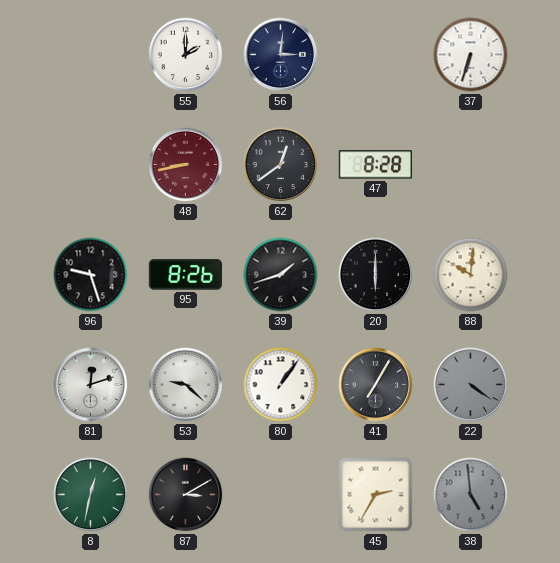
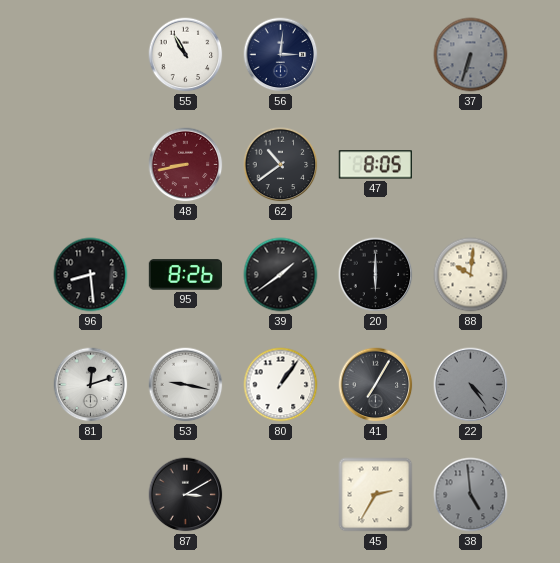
55: 2:00 -> 10:55
37 dial: white -> grey
62: 12:39 -> 10:39
47: 8:28 -> 8:05
96: 9:27 -> 8:29
39: 1:42 -> 1:39
53: 9:22 -> 9:17
22: 4:21 -> 4:24
8: 12:32 -> none
